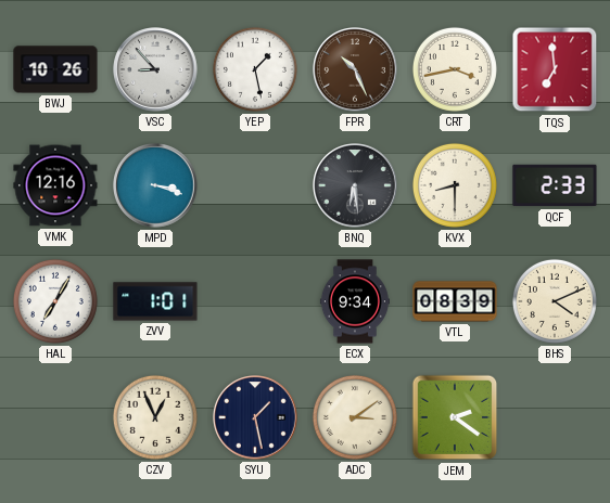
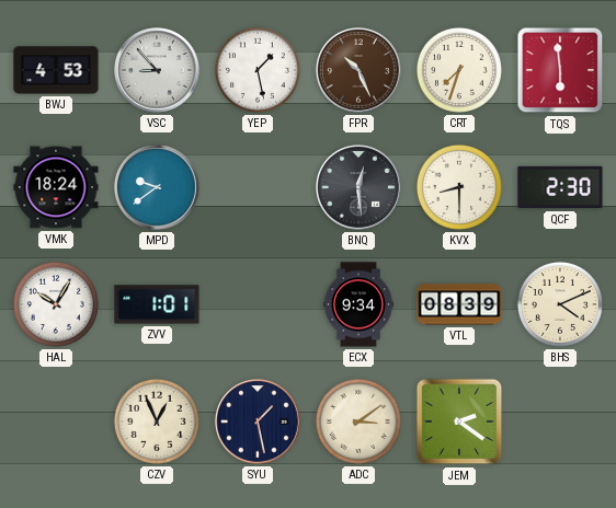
BWJ: 10:26 -> 4:53
CRT: 3:43 -> 7:33
TQS: 6:59 -> 5:59
VMK: 12:16 -> 18:24
MPD: 3:18 -> 9:39
BNQ: 6:29 -> 12:29
QCF: 2:33 -> 2:30
HAL: 7:05 -> 10:05
